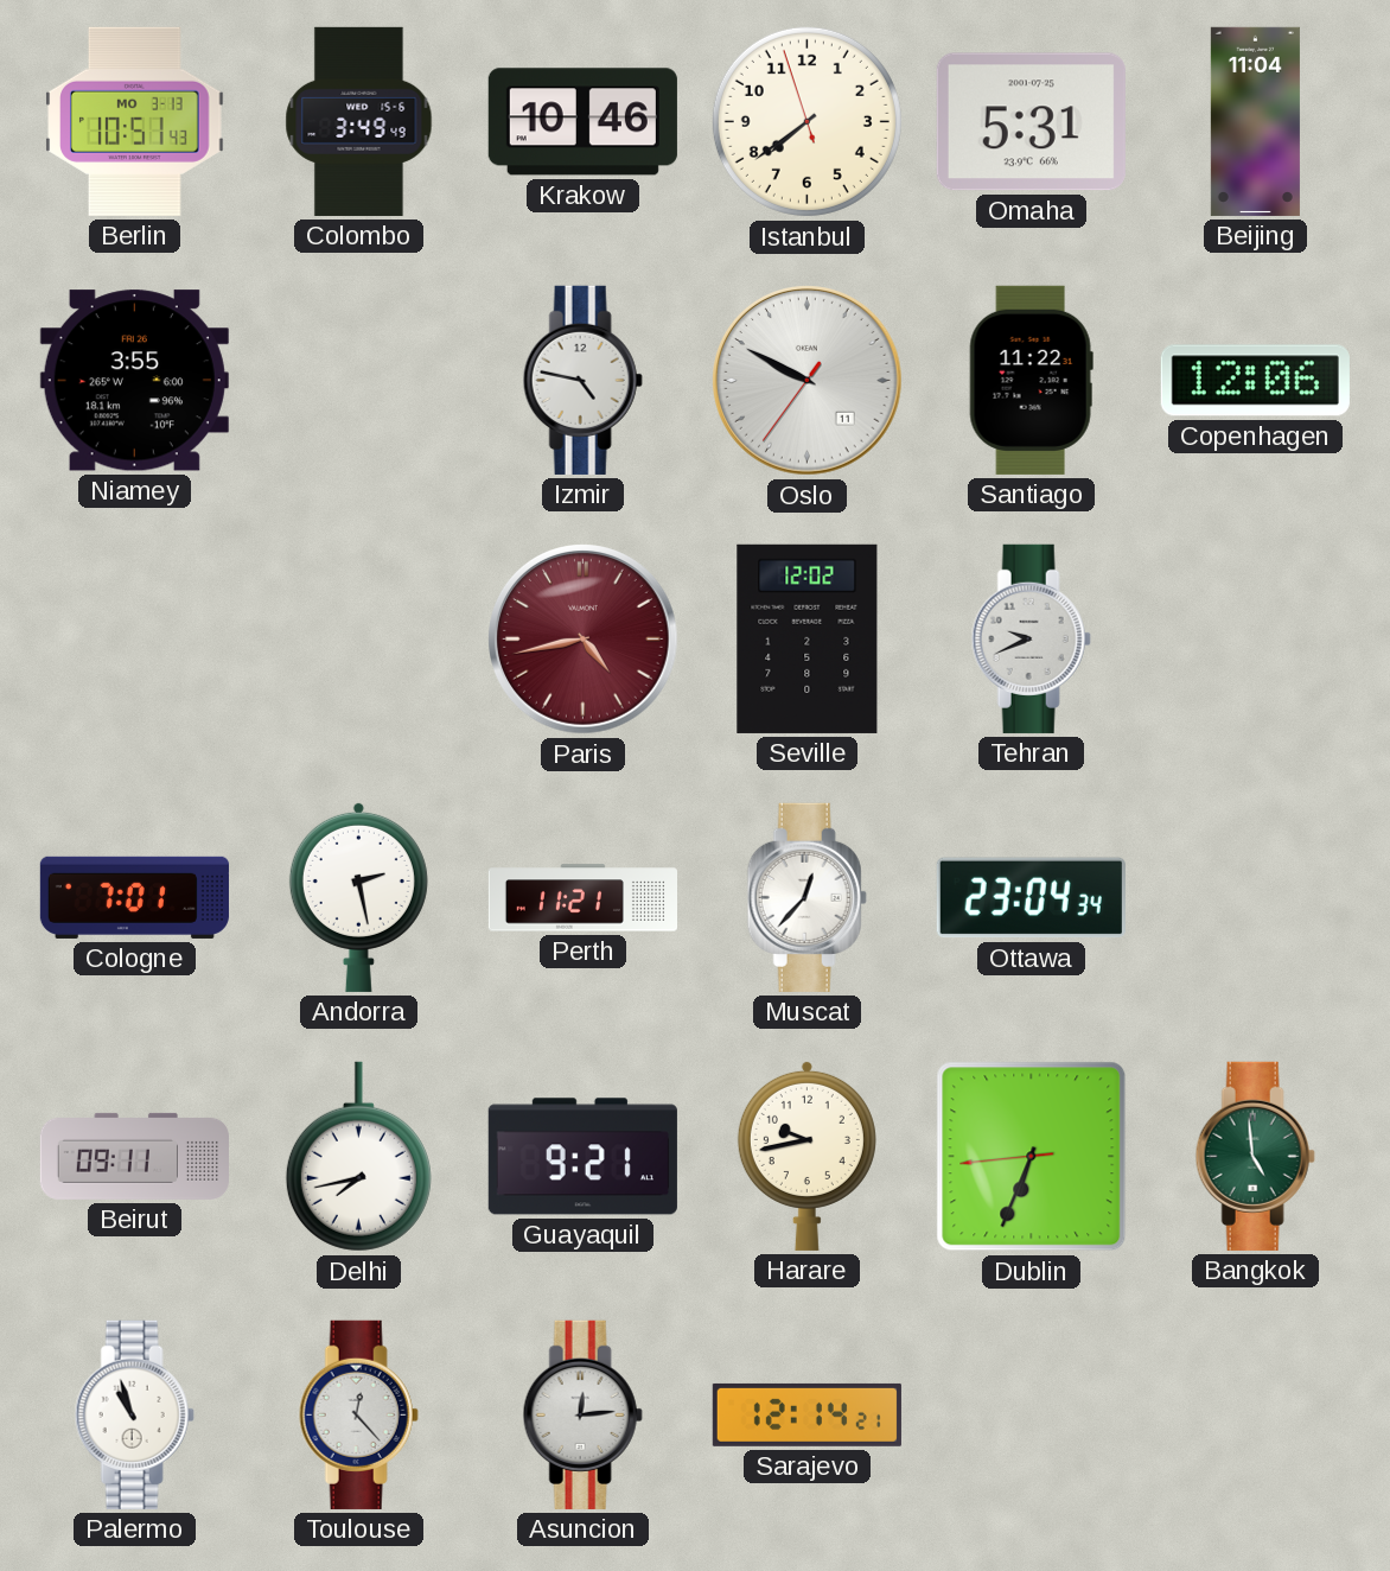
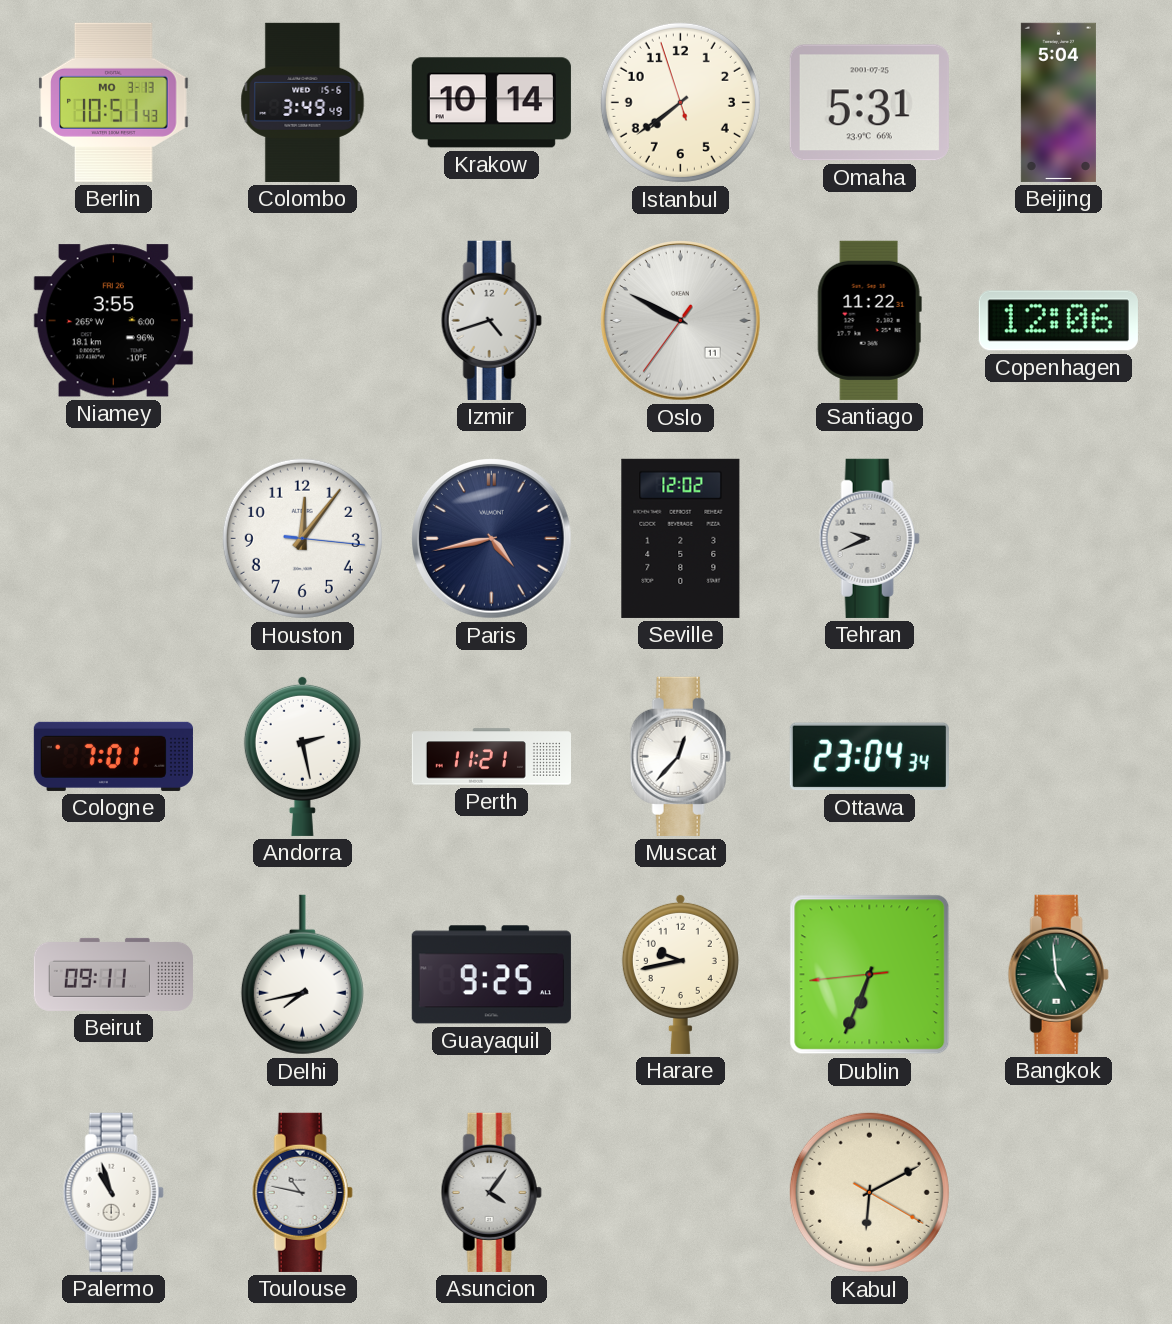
Krakow: 10:46 -> 10:14
Beijing: 11:04 -> 5:04
Izmir: 4:47 -> 4:42
Houston: none -> 12:06
Paris dial: burgundy -> navy
Guayaquil: 9:21 -> 9:25
Toulouse: 12:23 -> 10:47
Asuncion: 12:14 -> 4:06
Sarajevo: 12:14 -> none
Kabul: none -> 6:10
